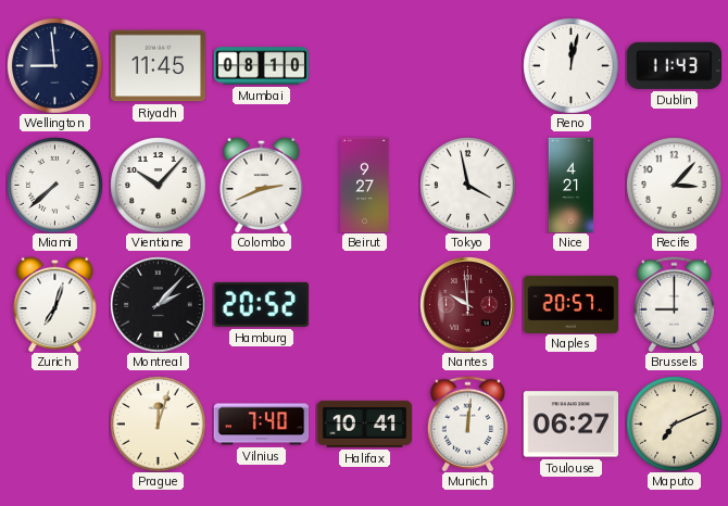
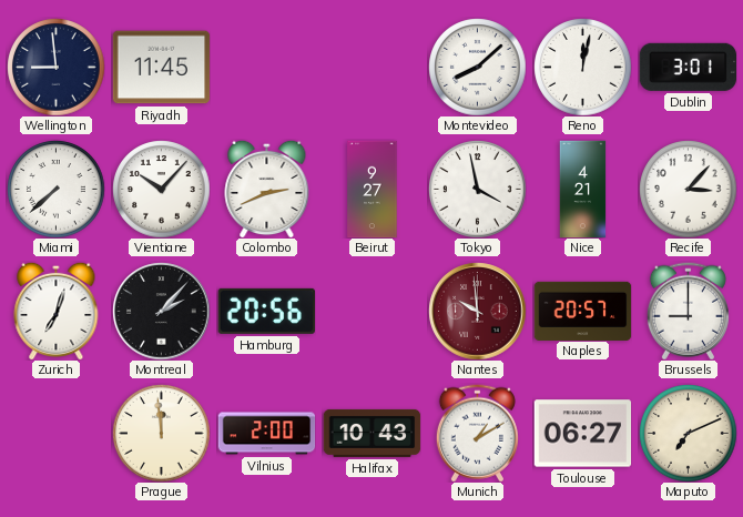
Mumbai: 08:10 -> none
Montevideo: none -> 8:08
Dublin: 11:43 -> 3:01
Hamburg: 20:52 -> 20:56
Prague: 12:03 -> 11:59
Vilnius: 7:40 -> 2:00
Halifax: 10:41 -> 10:43
Munich: 12:01 -> 1:10
